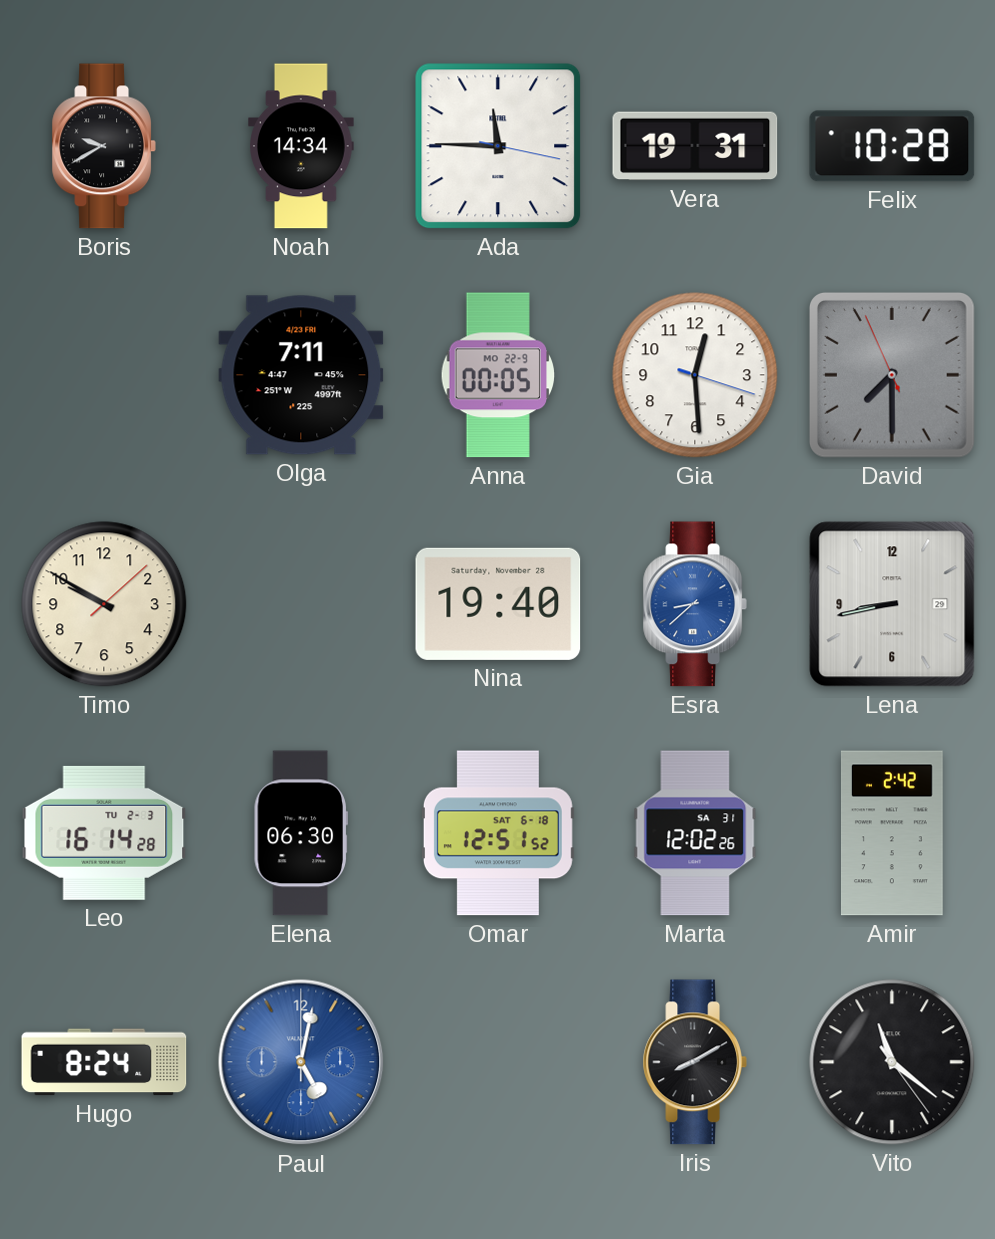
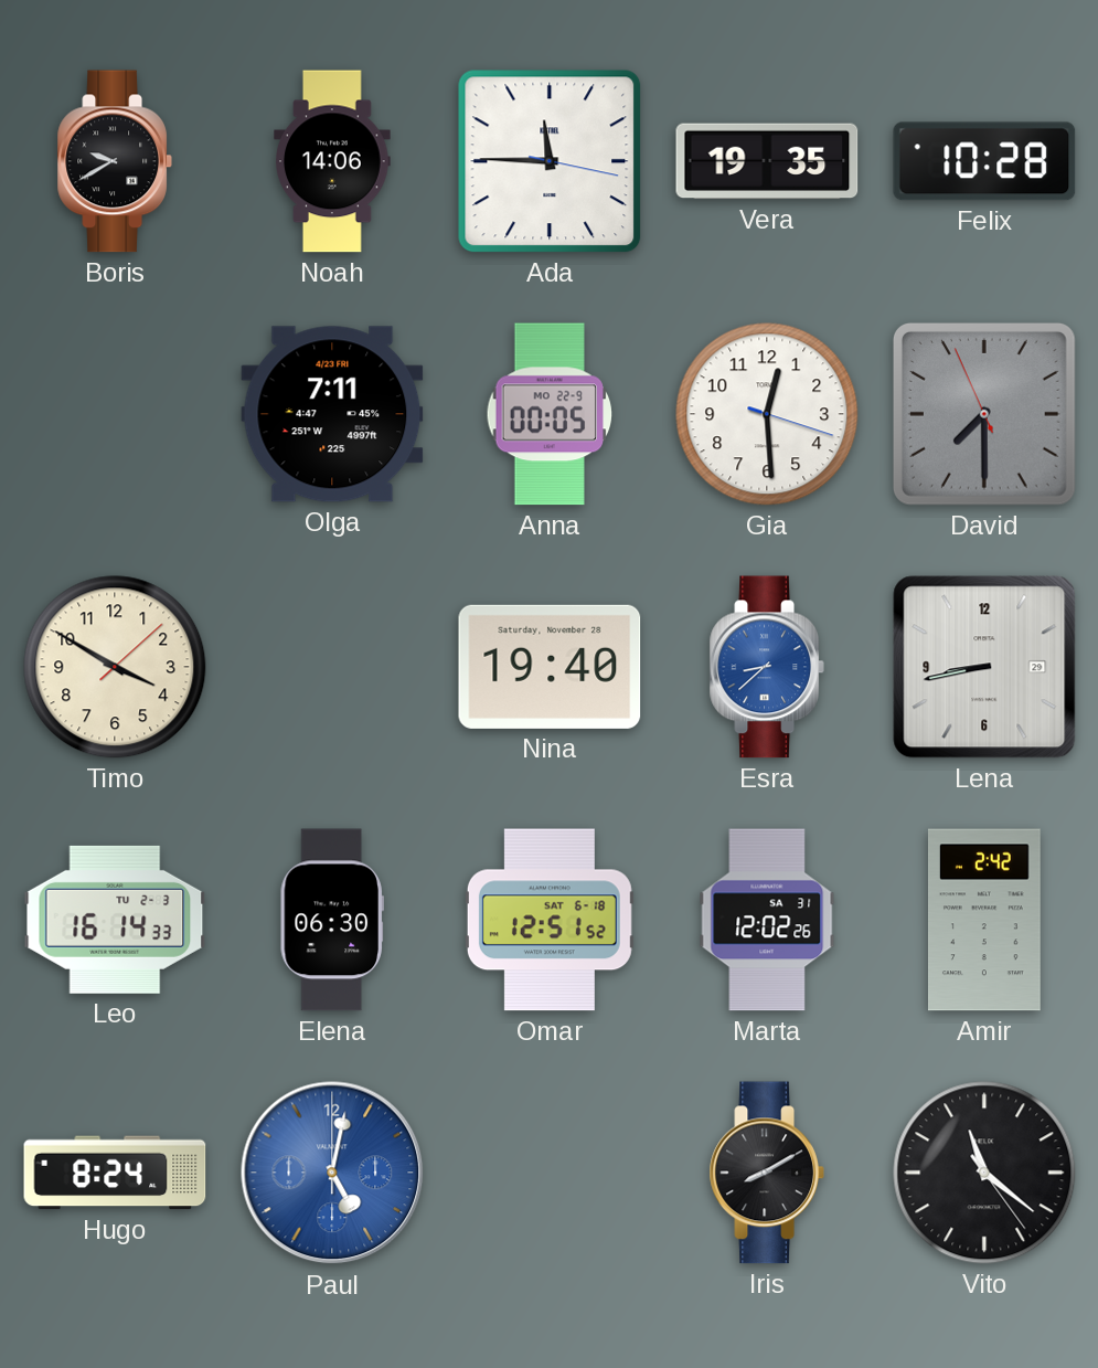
Noah: 14:34 -> 14:06
Vera: 19:31 -> 19:35
Timo: 9:50 -> 3:50
Leo: 16:14:28 -> 16:14:33
